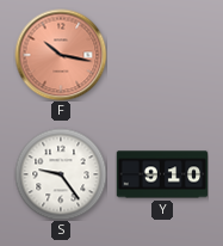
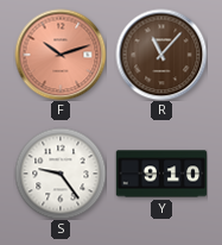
F: 10:17 -> 10:12
R: none -> 11:07
